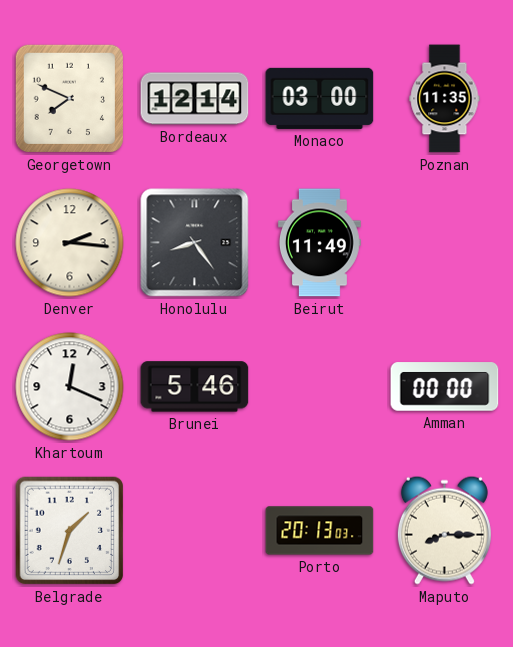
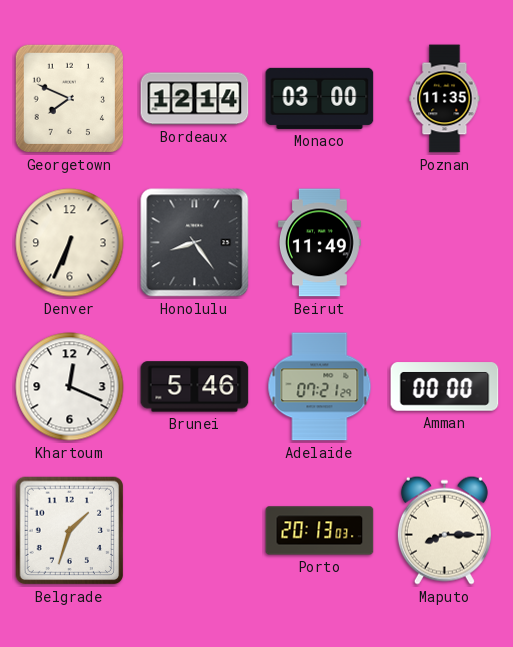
Denver: 2:16 -> 6:34
Adelaide: none -> 07:21
